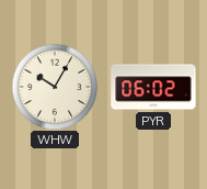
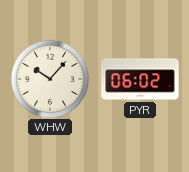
WHW: 10:05 -> 10:07
